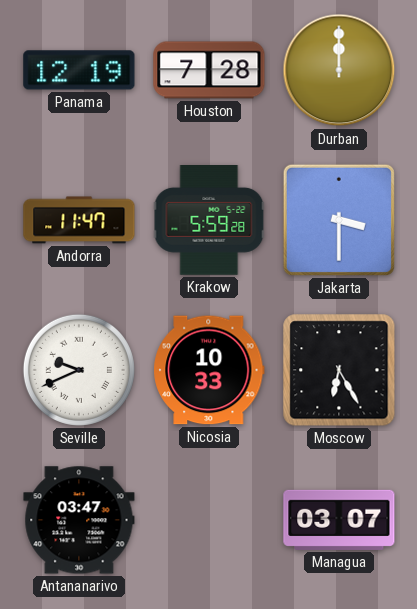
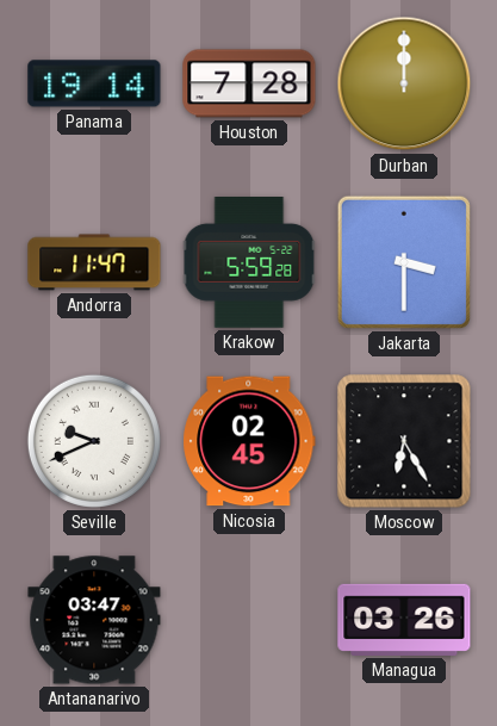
Panama: 12:19 -> 19:14
Nicosia: 10:33 -> 02:45
Managua: 03:07 -> 03:26
